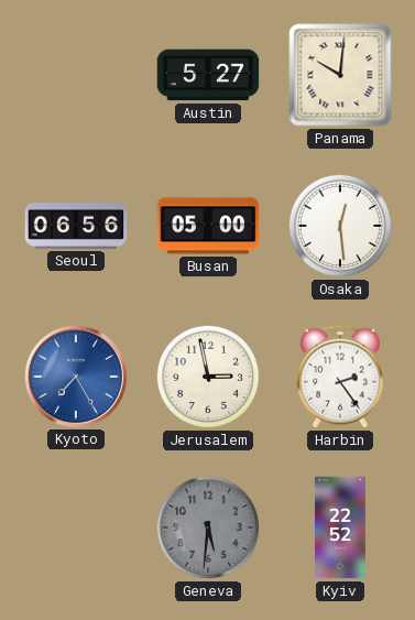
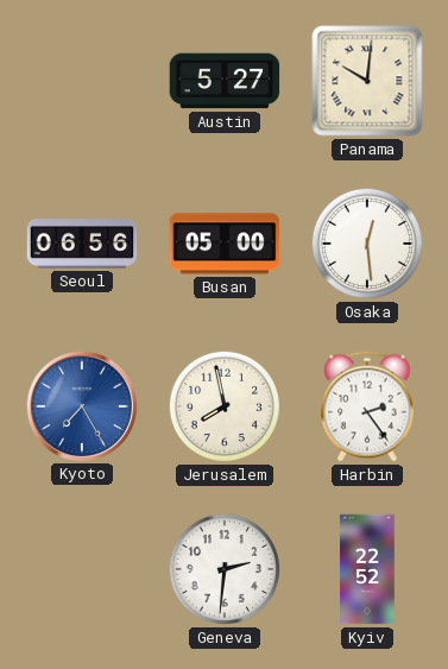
Jerusalem: 2:58 -> 7:58
Geneva: 5:31 -> 2:31
Geneva dial: grey -> white
